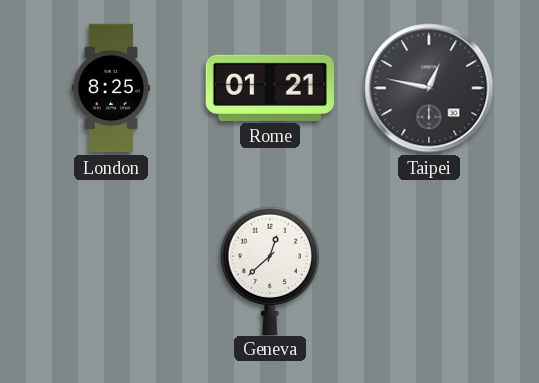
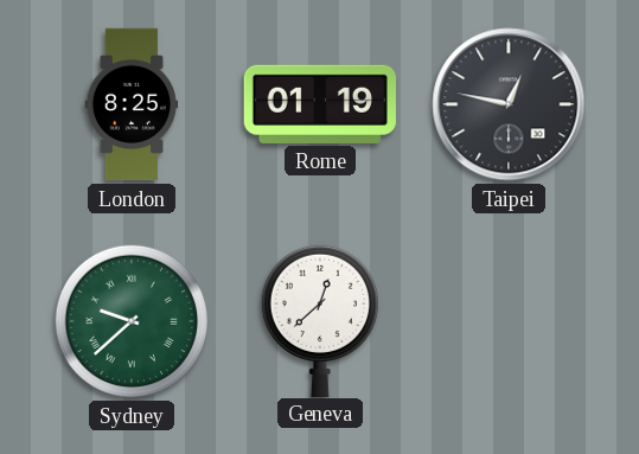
Rome: 01:21 -> 01:19
Sydney: none -> 9:38
